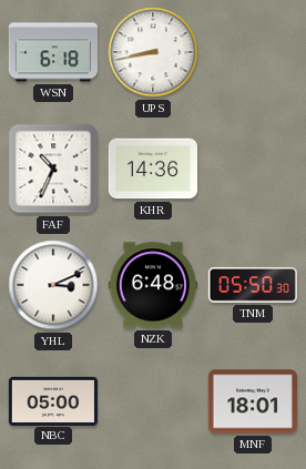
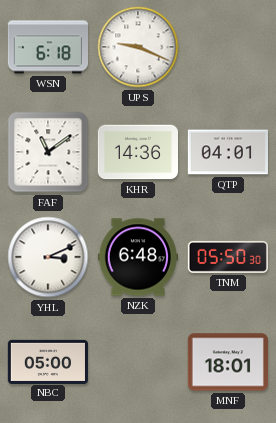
UPS: 8:43 -> 9:19
FAF: 10:34 -> 11:09
QTP: none -> 04:01
